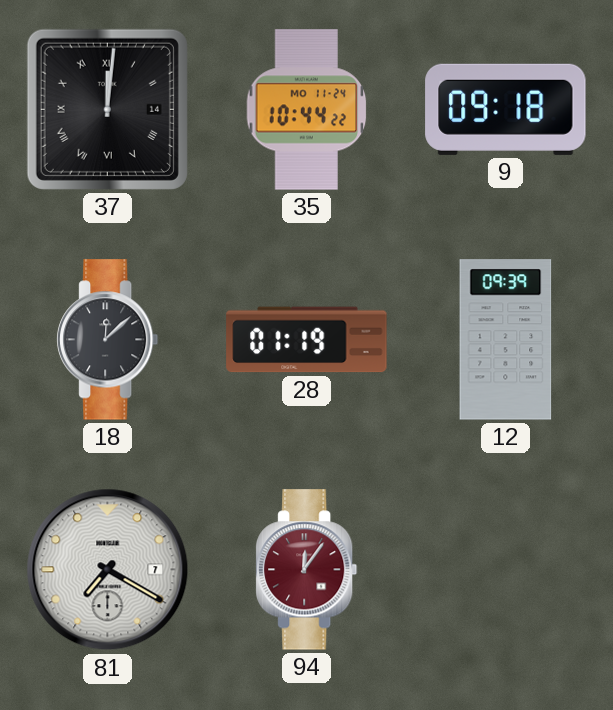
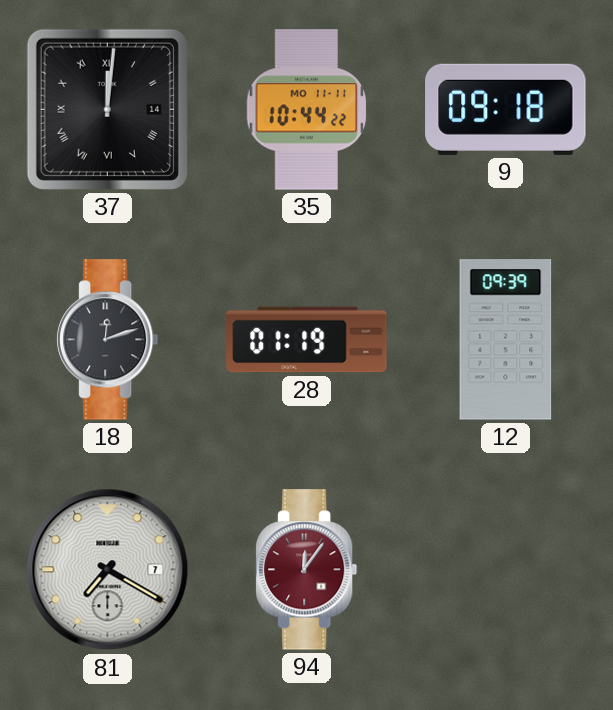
35 date: MO 11-24 -> MO 11-11
18: 12:08 -> 12:12
